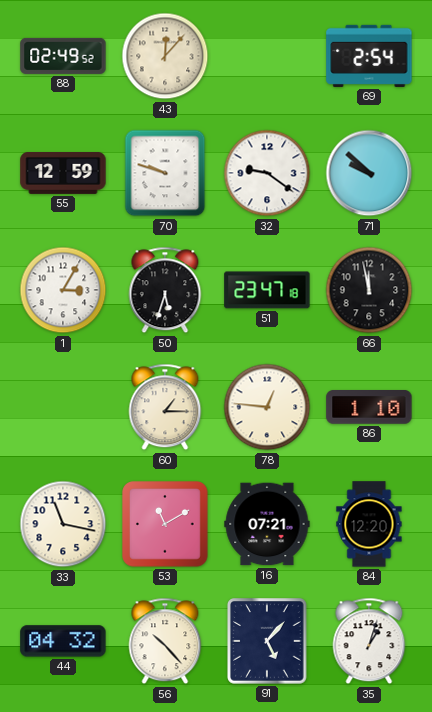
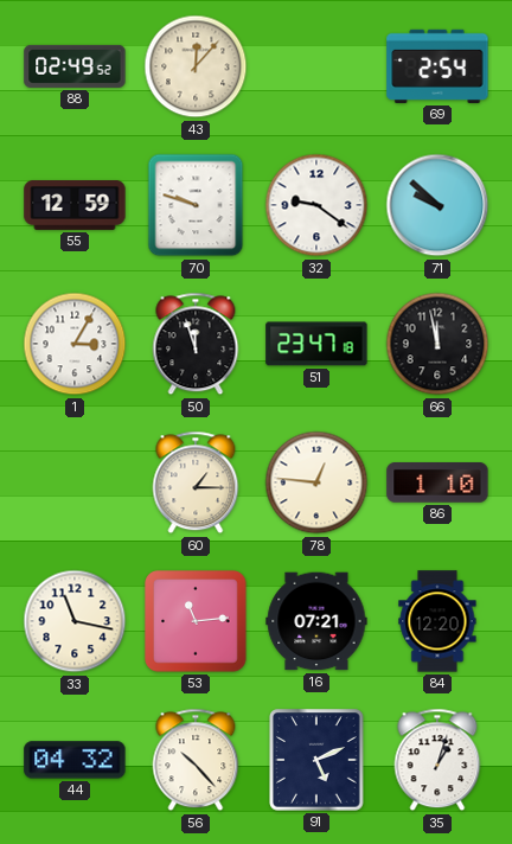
50: 5:33 -> 11:57
53: 11:10 -> 11:14
91: 5:07 -> 5:11
